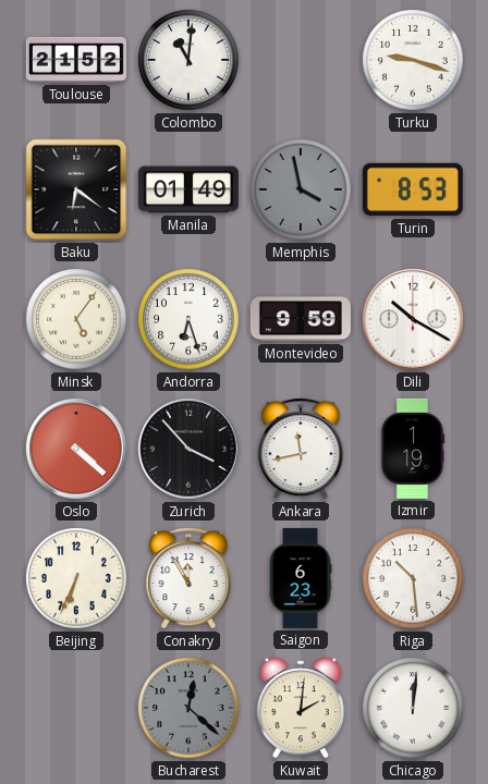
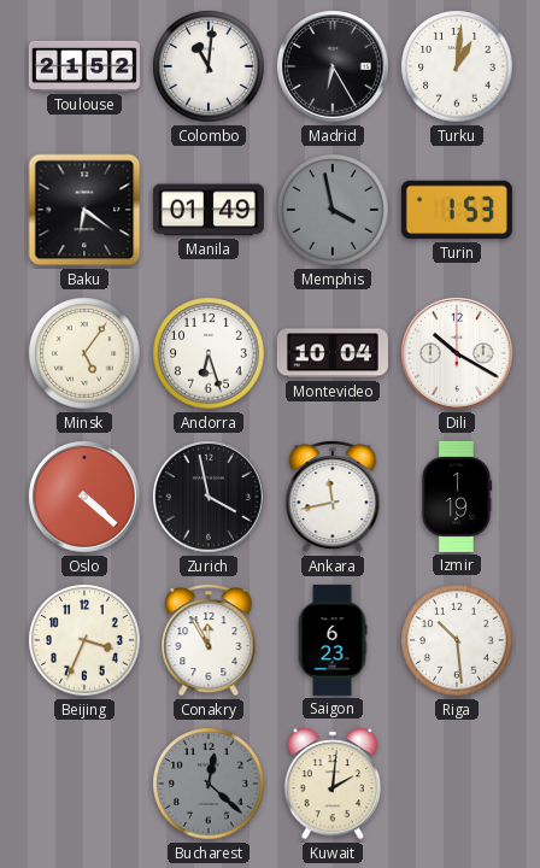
Madrid: none -> 6:25
Turku: 9:18 -> 1:01
Turin: 8:53 -> 1:53
Montevideo: 9:59 -> 10:04
Zurich: 3:53 -> 3:58
Beijing: 6:34 -> 3:34
Chicago: 12:01 -> none
